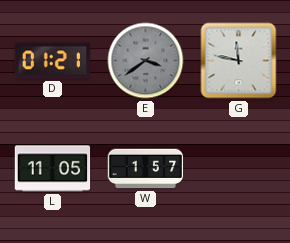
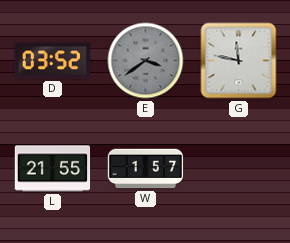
D: 01:21 -> 03:52
L: 11:05 -> 21:55
